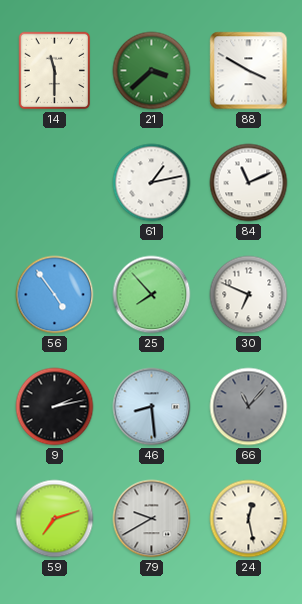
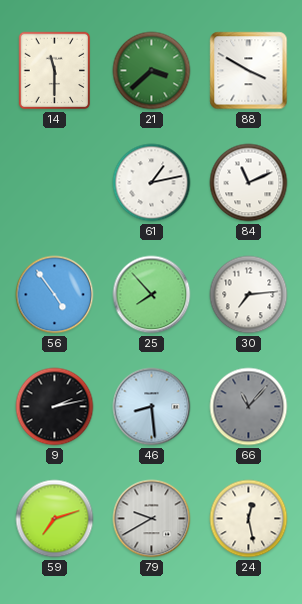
30: 6:49 -> 7:14
